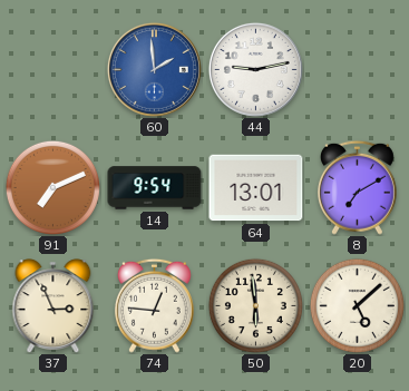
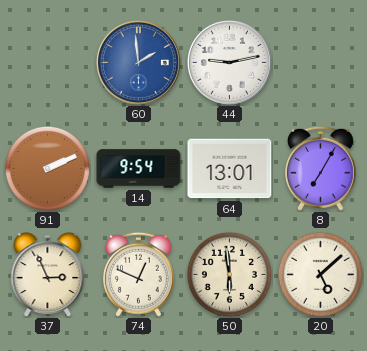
91: 7:11 -> 2:11
8: 7:10 -> 7:05
74: 12:46 -> 12:49
